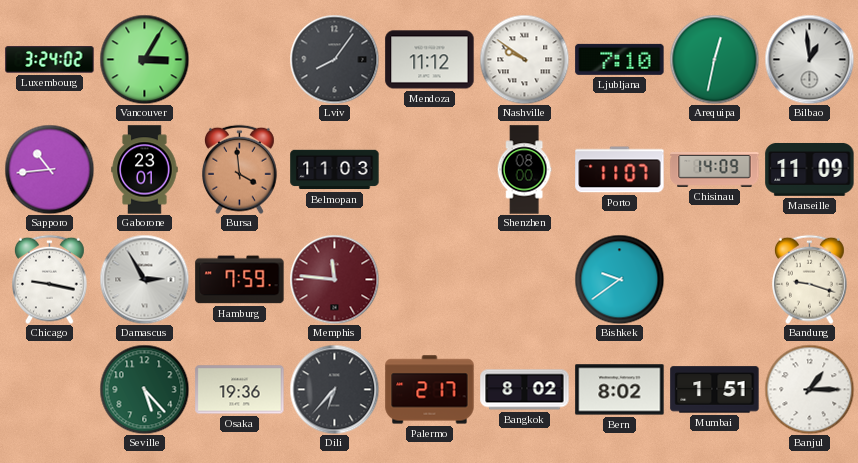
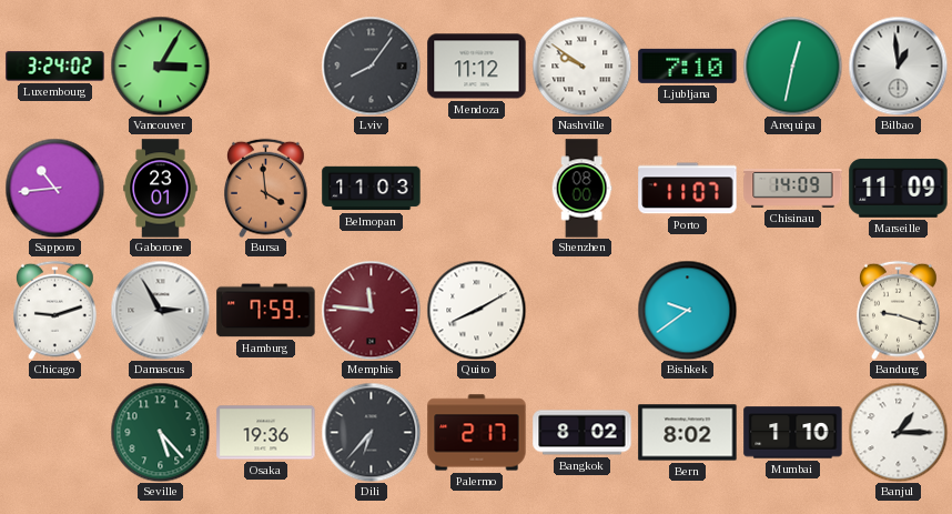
Chicago: 9:17 -> 9:12
Quito: none -> 8:10
Mumbai: 1:51 -> 1:10
